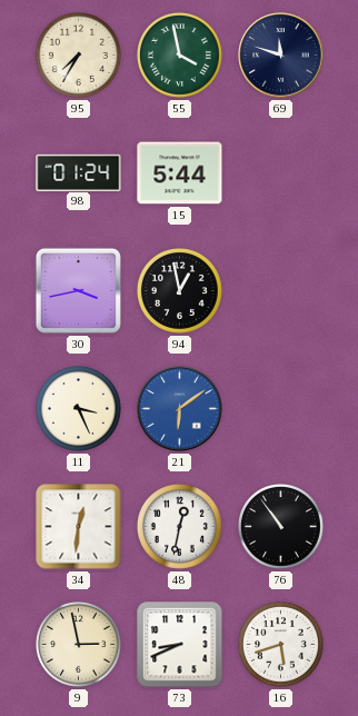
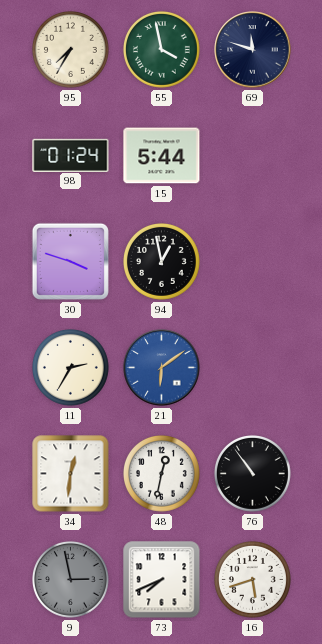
30: 3:43 -> 3:48
11: 3:26 -> 2:35
9 dial: cream -> grey
73: 8:41 -> 7:41
